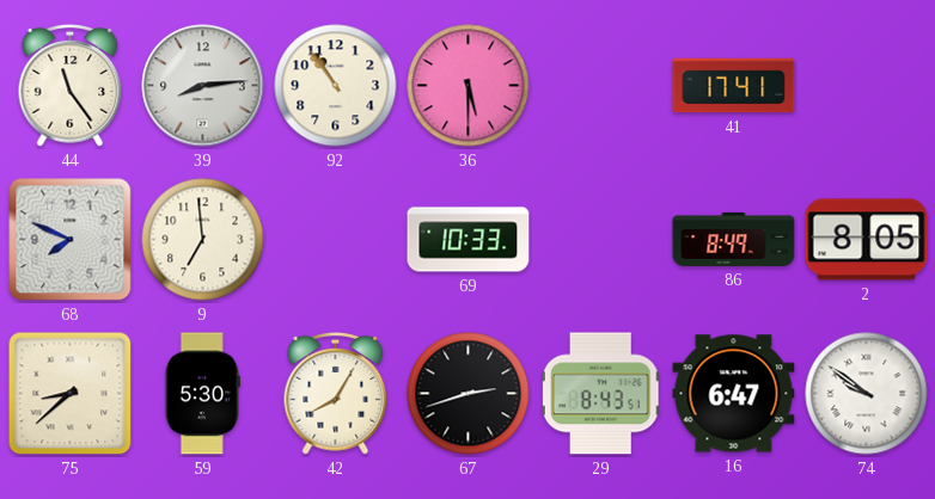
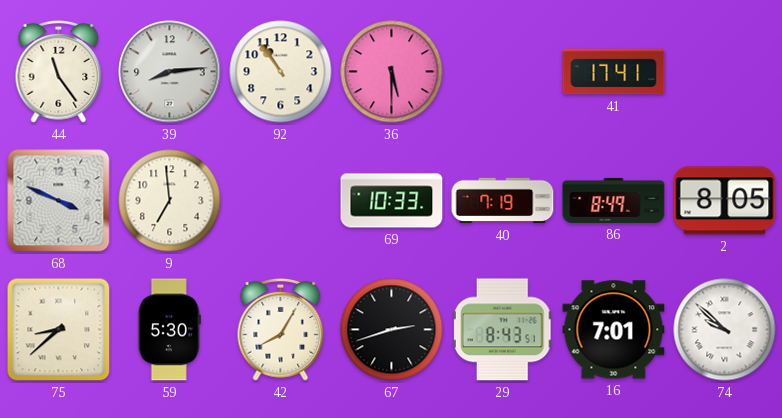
68: 7:49 -> 3:49
40: none -> 7:19
16: 6:47 -> 7:01
74: 9:51 -> 9:52
